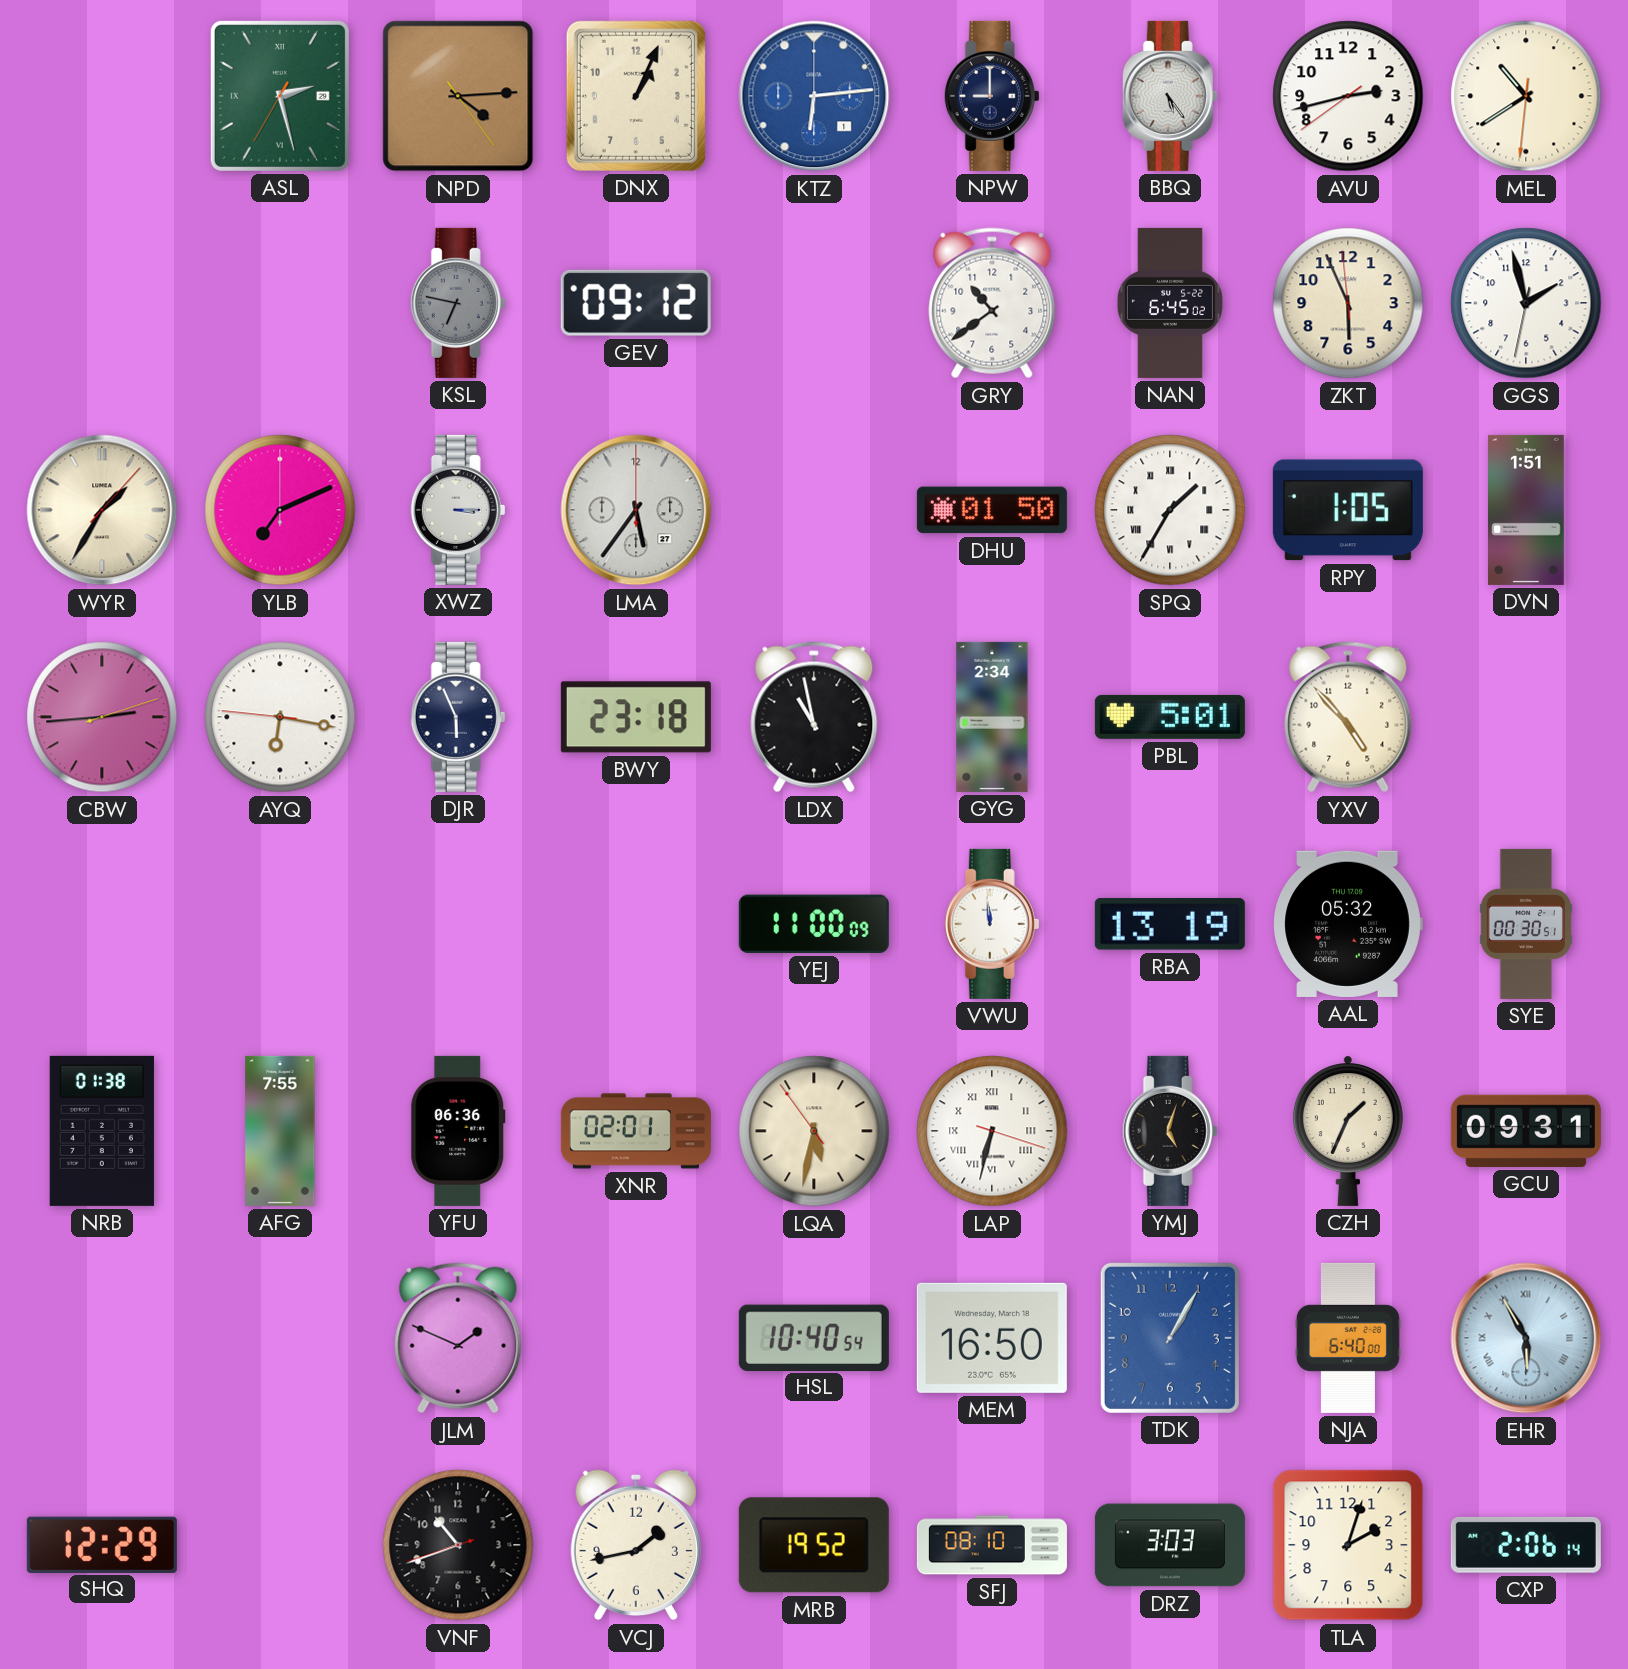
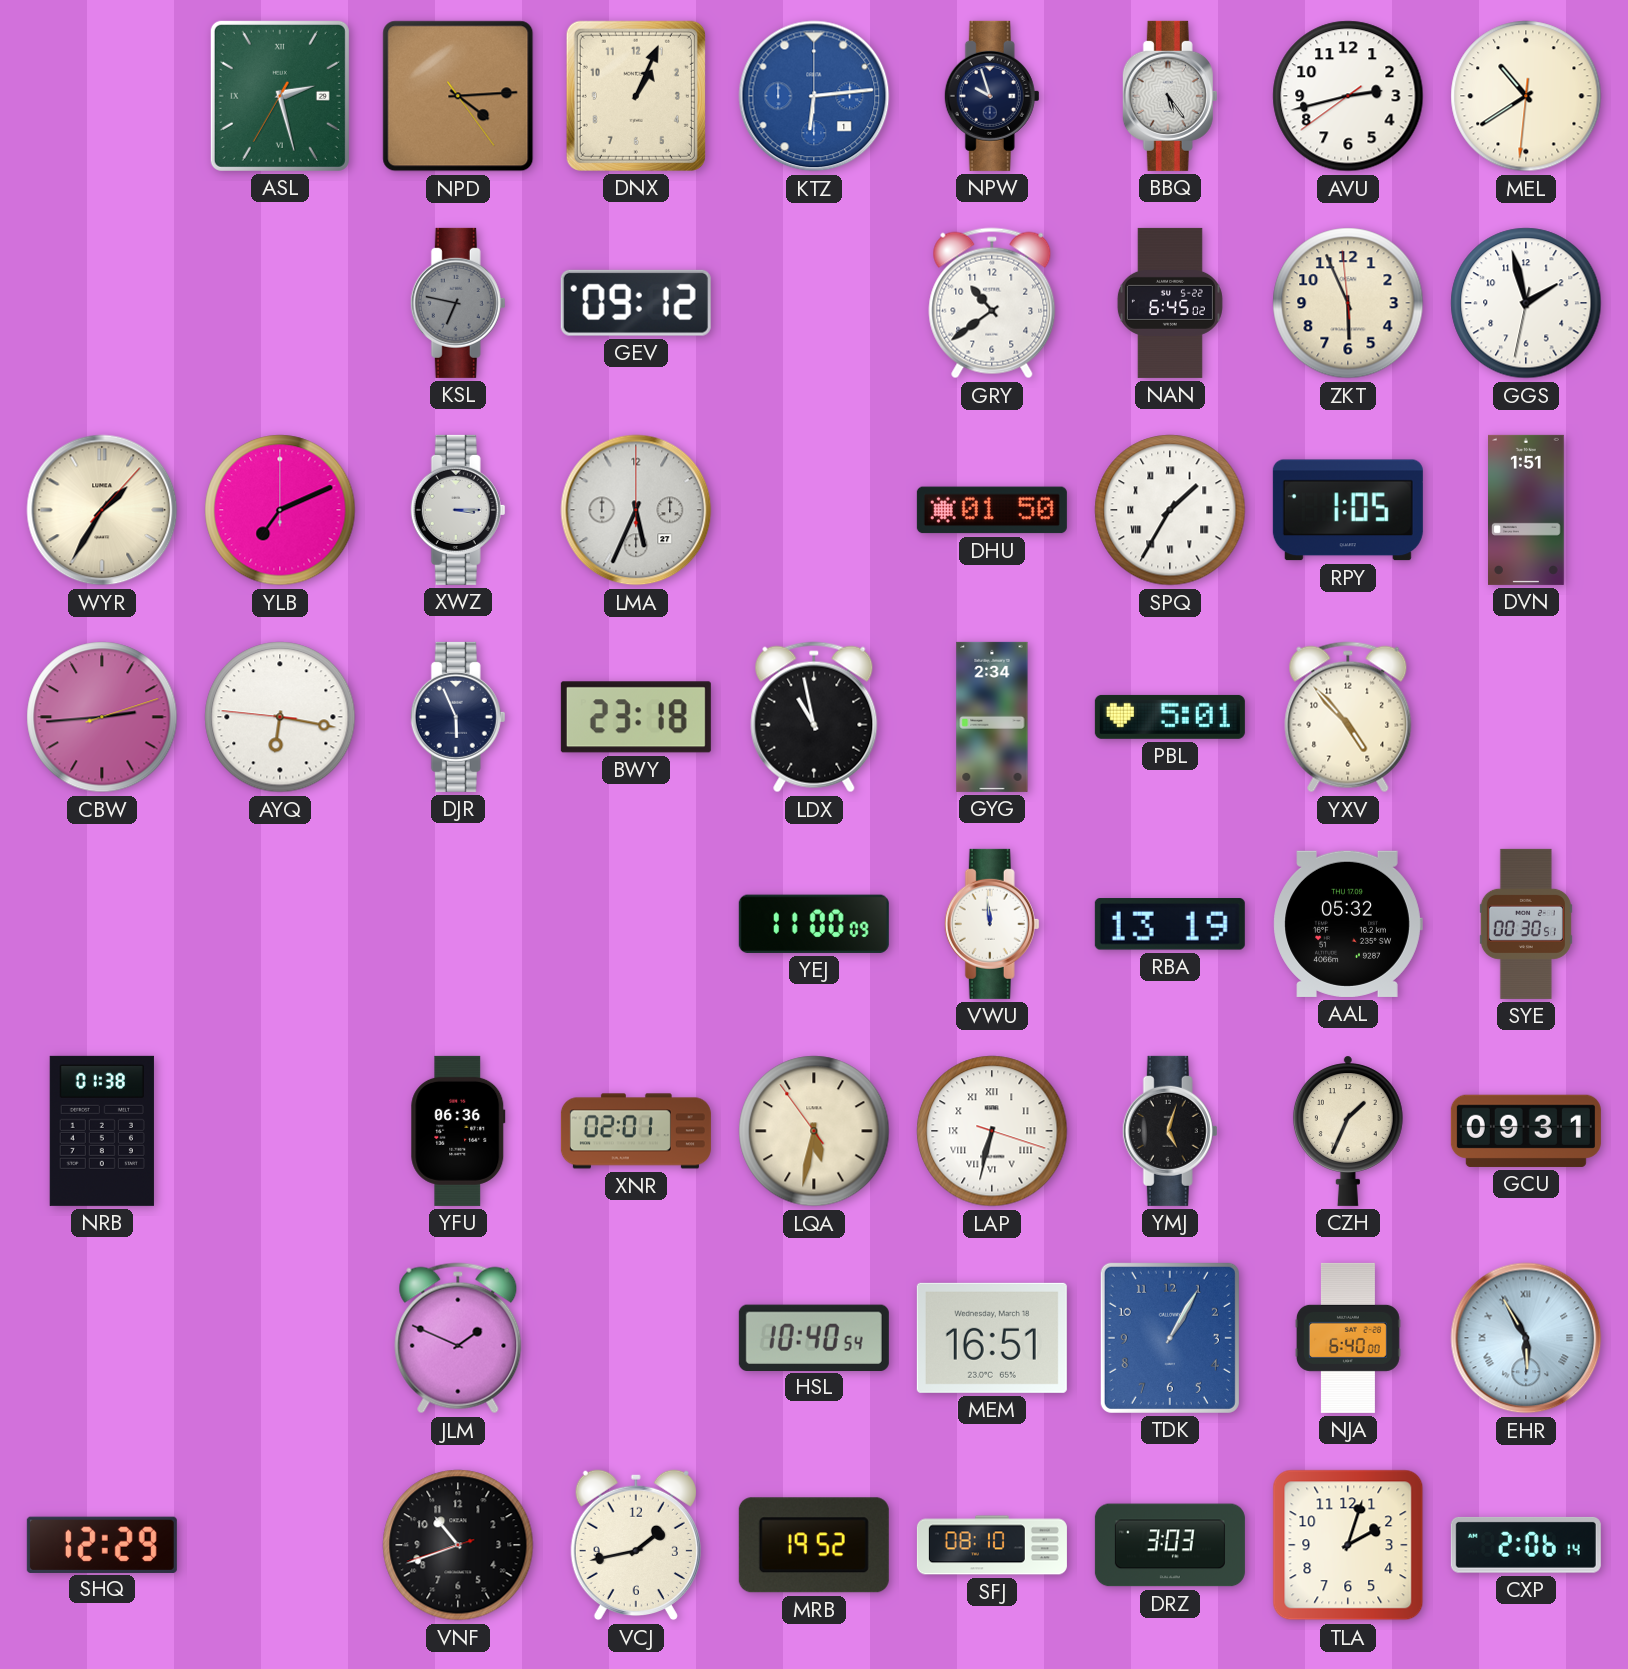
NPW: 9:00 -> 9:57
LMA: 5:36 -> 5:34
AFG: 7:55 -> none
MEM: 16:50 -> 16:51
